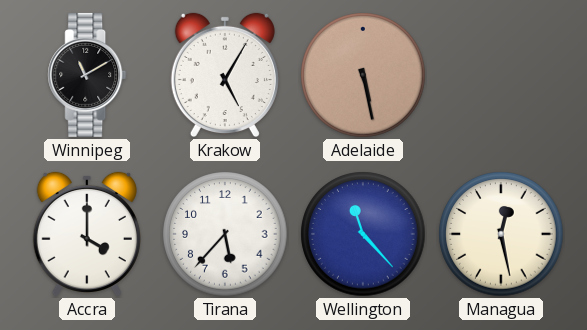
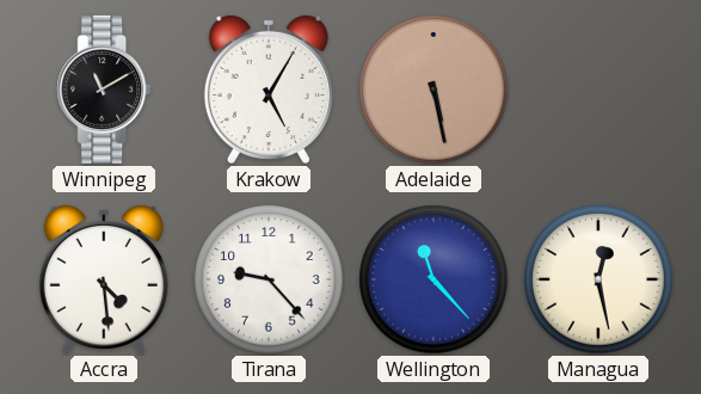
Accra: 4:00 -> 4:29
Tirana: 5:37 -> 9:23
